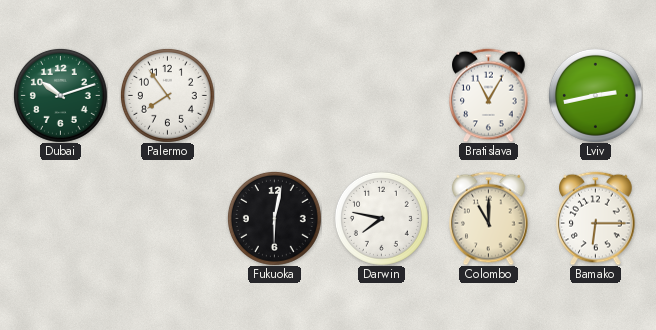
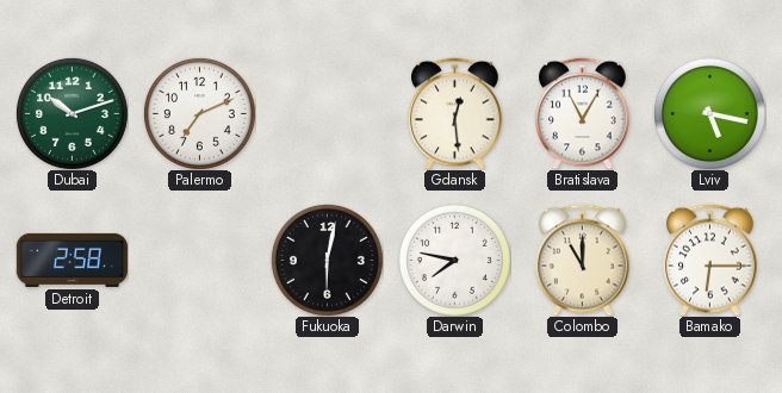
Palermo: 7:54 -> 7:11
Gdansk: none -> 12:29
Lviv: 2:43 -> 5:17
Detroit: none -> 2:58
